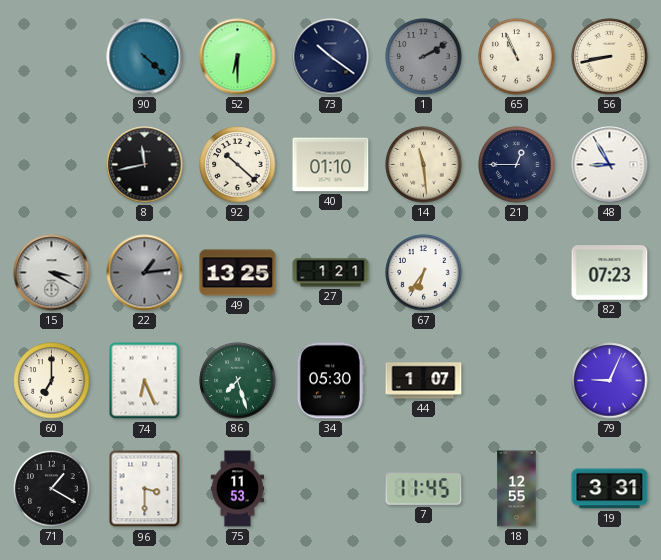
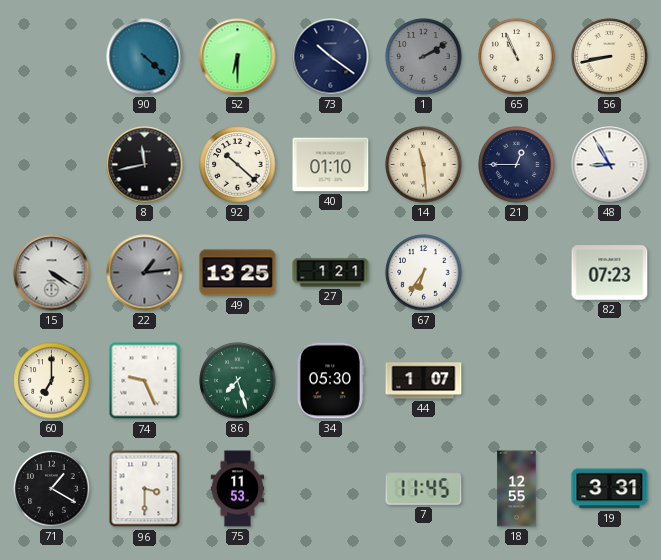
15: 3:20 -> 4:20
74: 6:26 -> 9:26
79: 9:04 -> none
